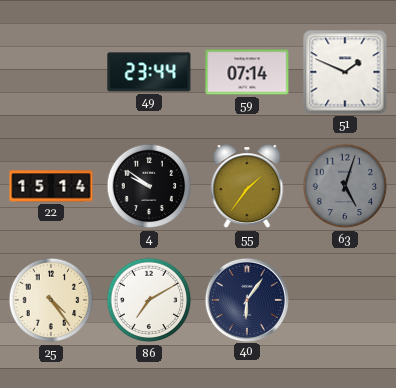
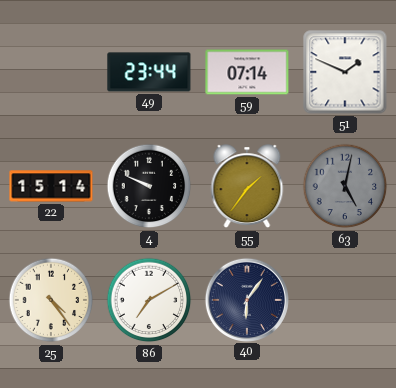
4: 9:51 -> 9:49
63: 5:03 -> 5:02
